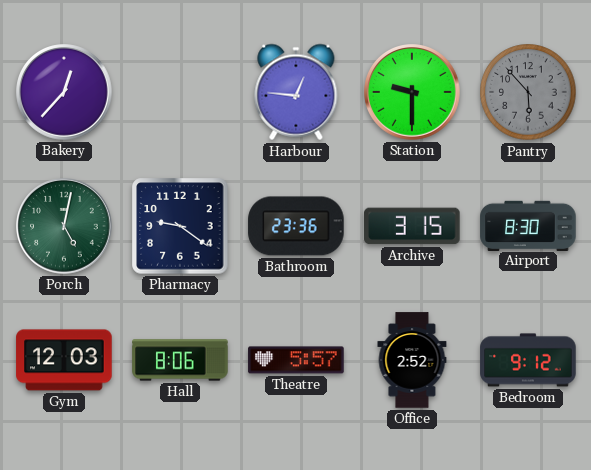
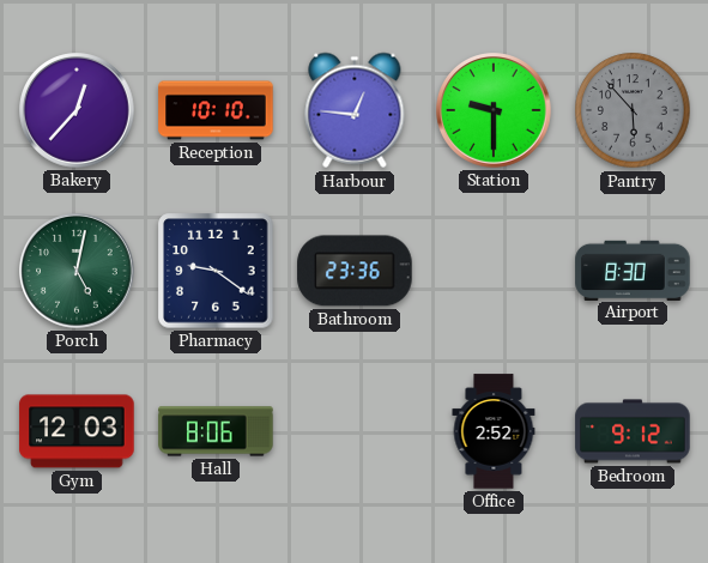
Reception: none -> 10:10
Archive: 3:15 -> none
Theatre: 5:57 -> none
